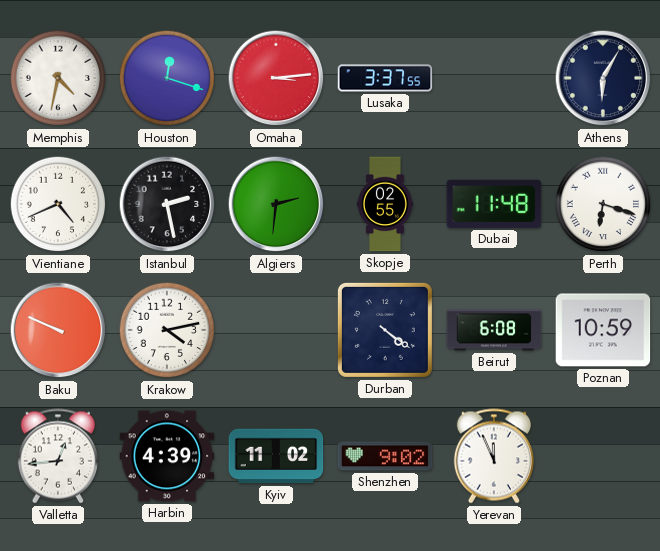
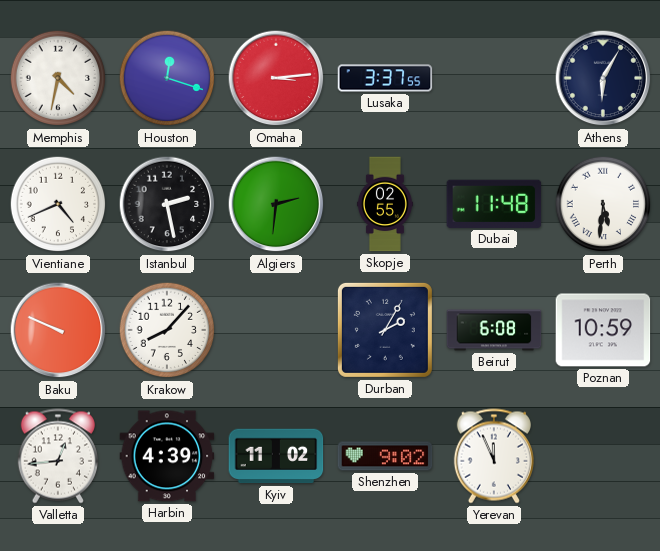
Perth: 6:18 -> 5:31
Krakow: 4:13 -> 8:07
Durban: 4:21 -> 2:05
